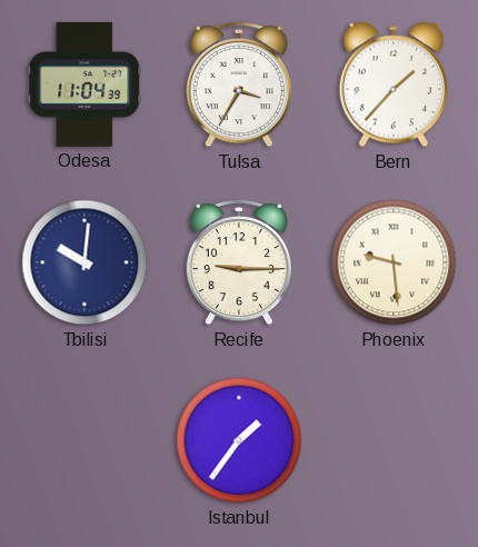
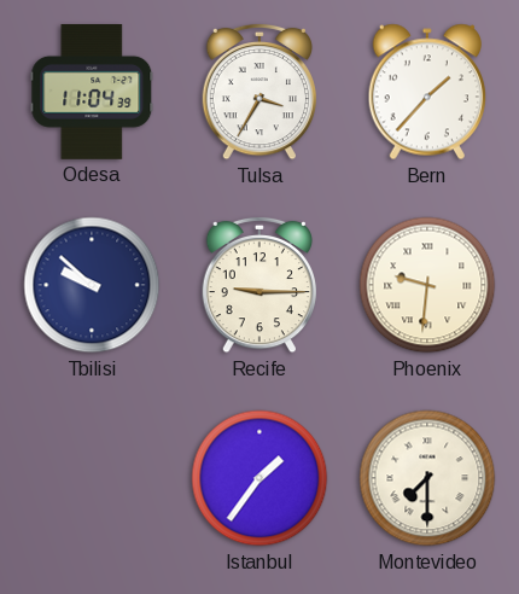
Tbilisi: 10:01 -> 9:52
Phoenix: 9:29 -> 9:31
Montevideo: none -> 7:30
